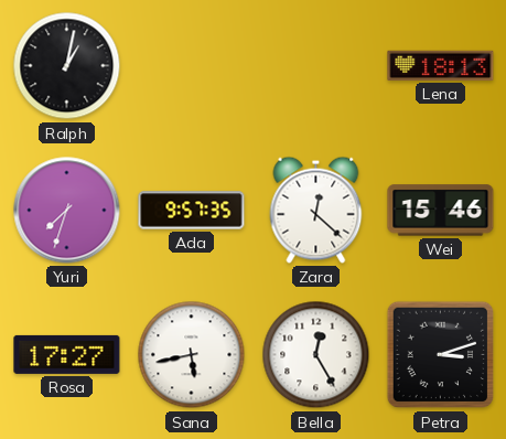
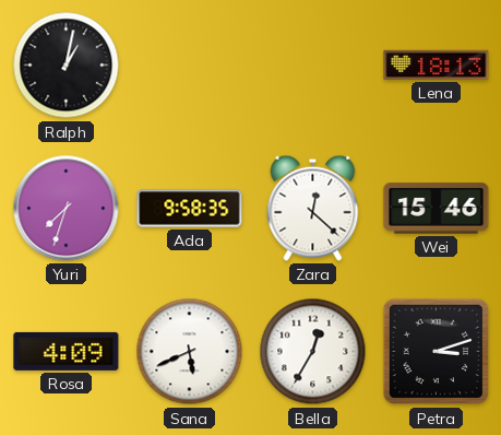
Ada: 9:57 -> 9:58
Rosa: 17:27 -> 4:09
Sana: 5:43 -> 5:41
Bella: 12:25 -> 12:35
